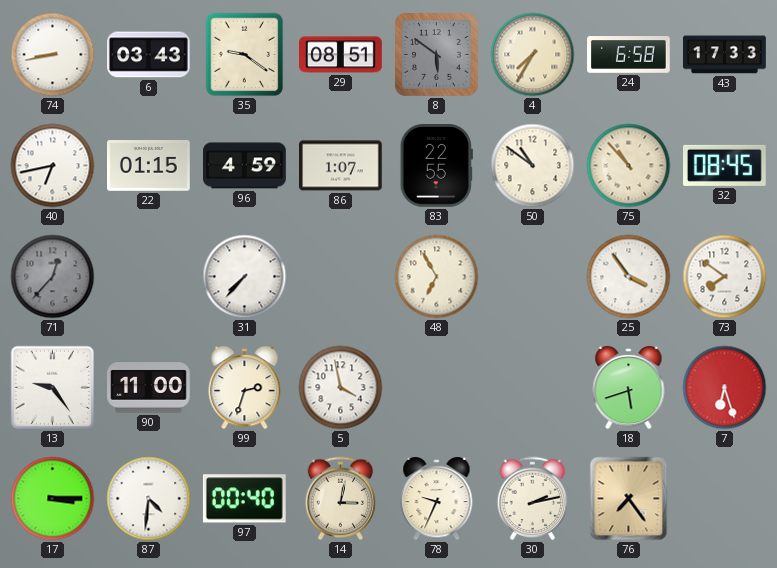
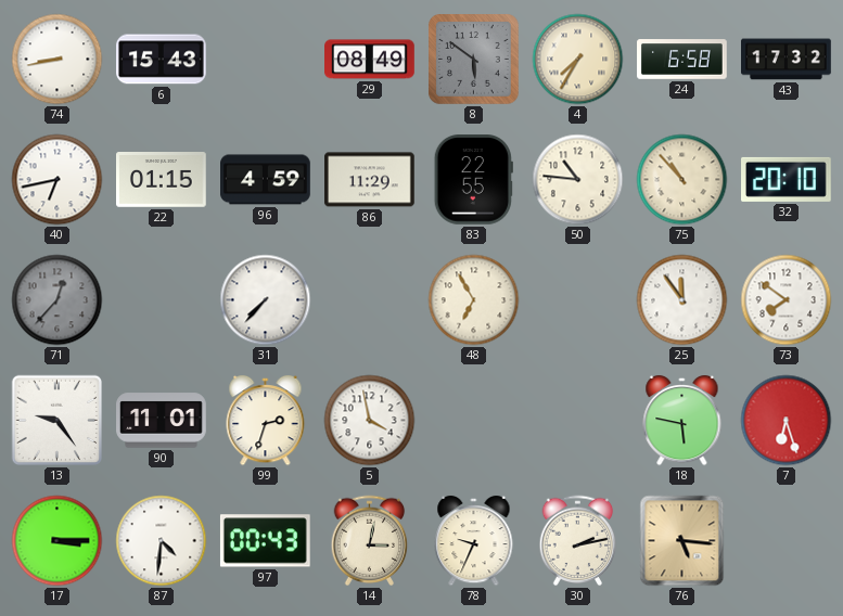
6: 03:43 -> 15:43
35: 9:21 -> none
29: 08:51 -> 08:49
43: 17:33 -> 17:32
86: 1:07 -> 11:29
50: 10:51 -> 10:46
32: 08:45 -> 20:10
25: 3:54 -> 11:54
90: 11:00 -> 11:01
18: 5:42 -> 5:47
97: 00:40 -> 00:43
76: 7:24 -> 5:16
